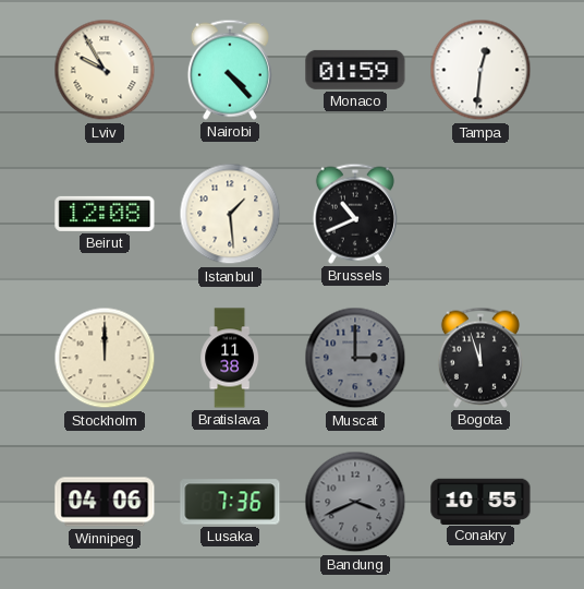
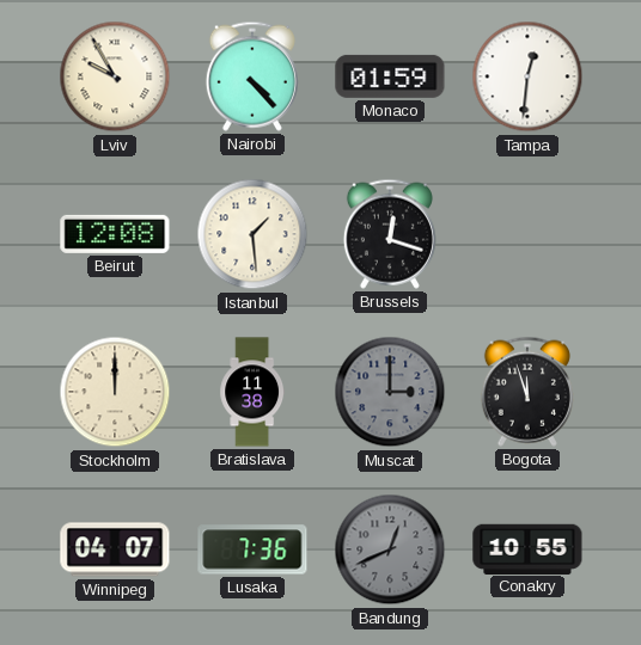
Brussels: 10:41 -> 12:18
Winnipeg: 04:06 -> 04:07
Bandung: 3:41 -> 12:41
